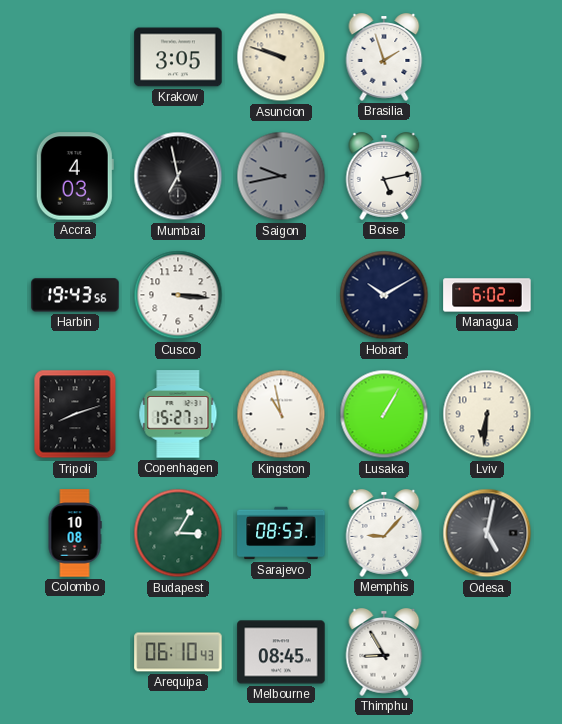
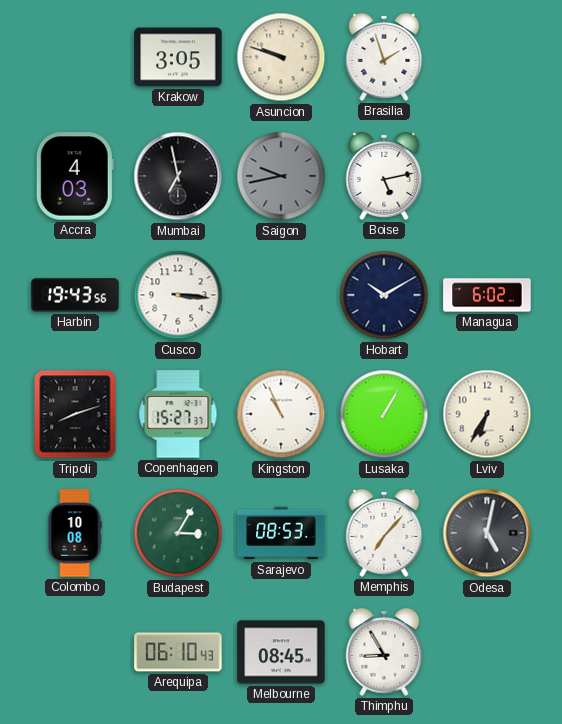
Kingston: 10:58 -> 10:56
Lviv: 6:31 -> 6:35
Memphis: 9:07 -> 7:07
